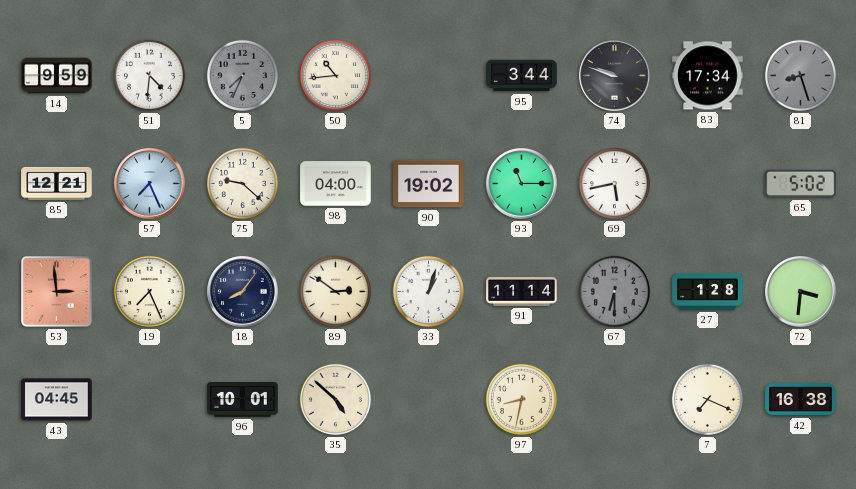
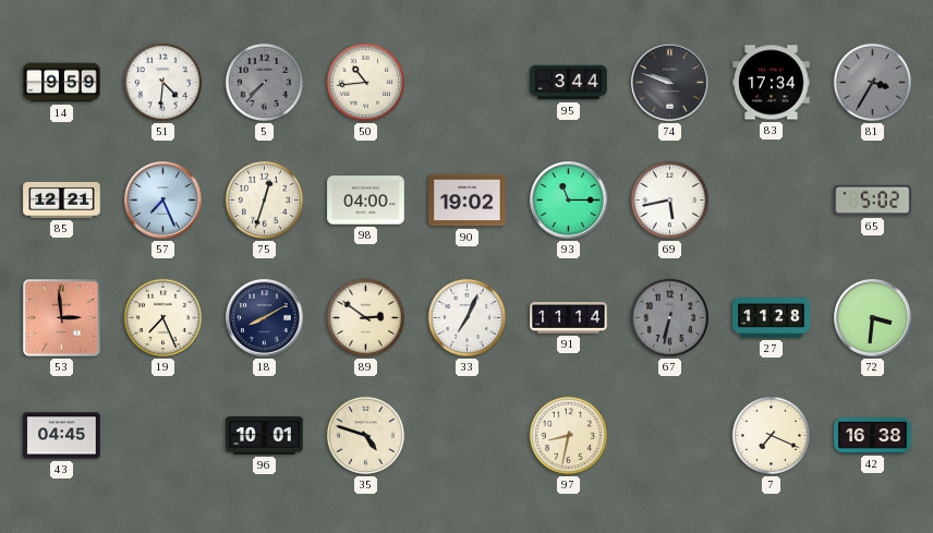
5: 7:34 -> 7:37
81: 8:27 -> 3:35
75: 9:22 -> 12:33
18: 8:06 -> 8:10
33: 1:03 -> 7:04
67: 6:30 -> 6:32
27: 1:28 -> 11:28
35: 4:52 -> 4:48
